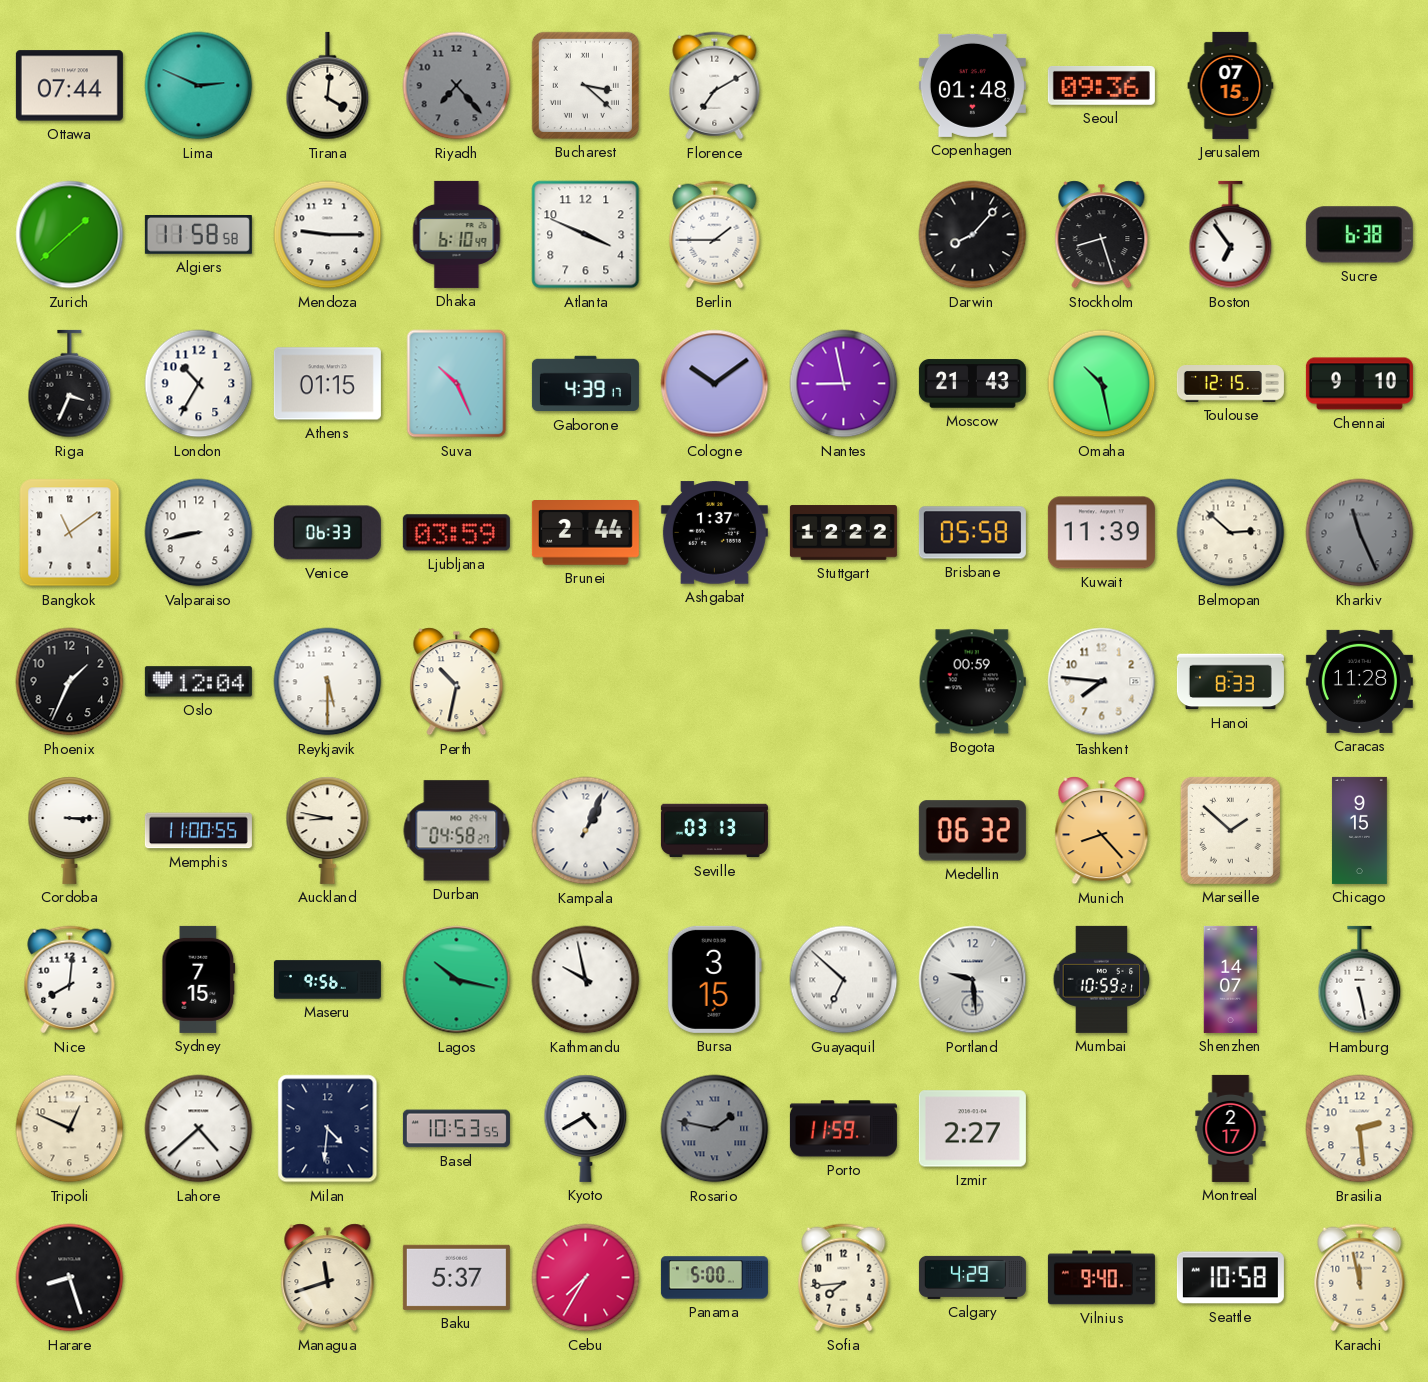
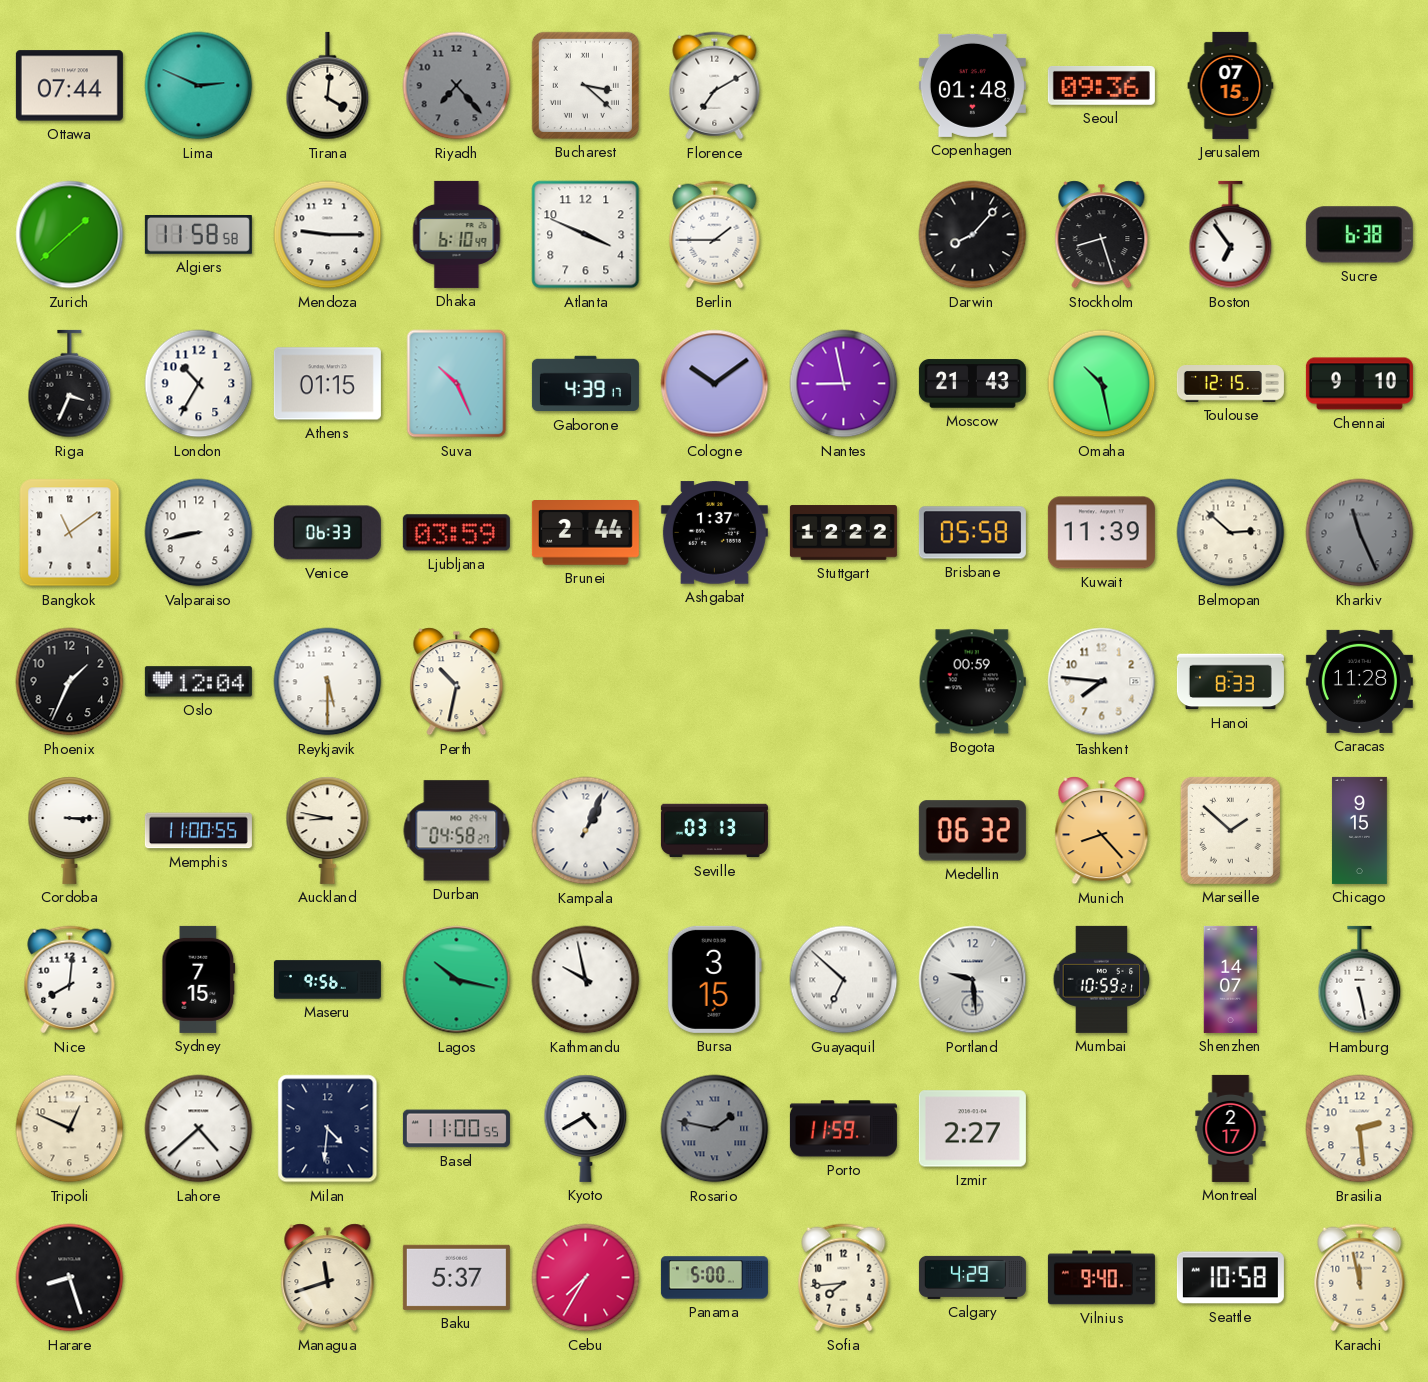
Basel: 10:53 -> 11:00
